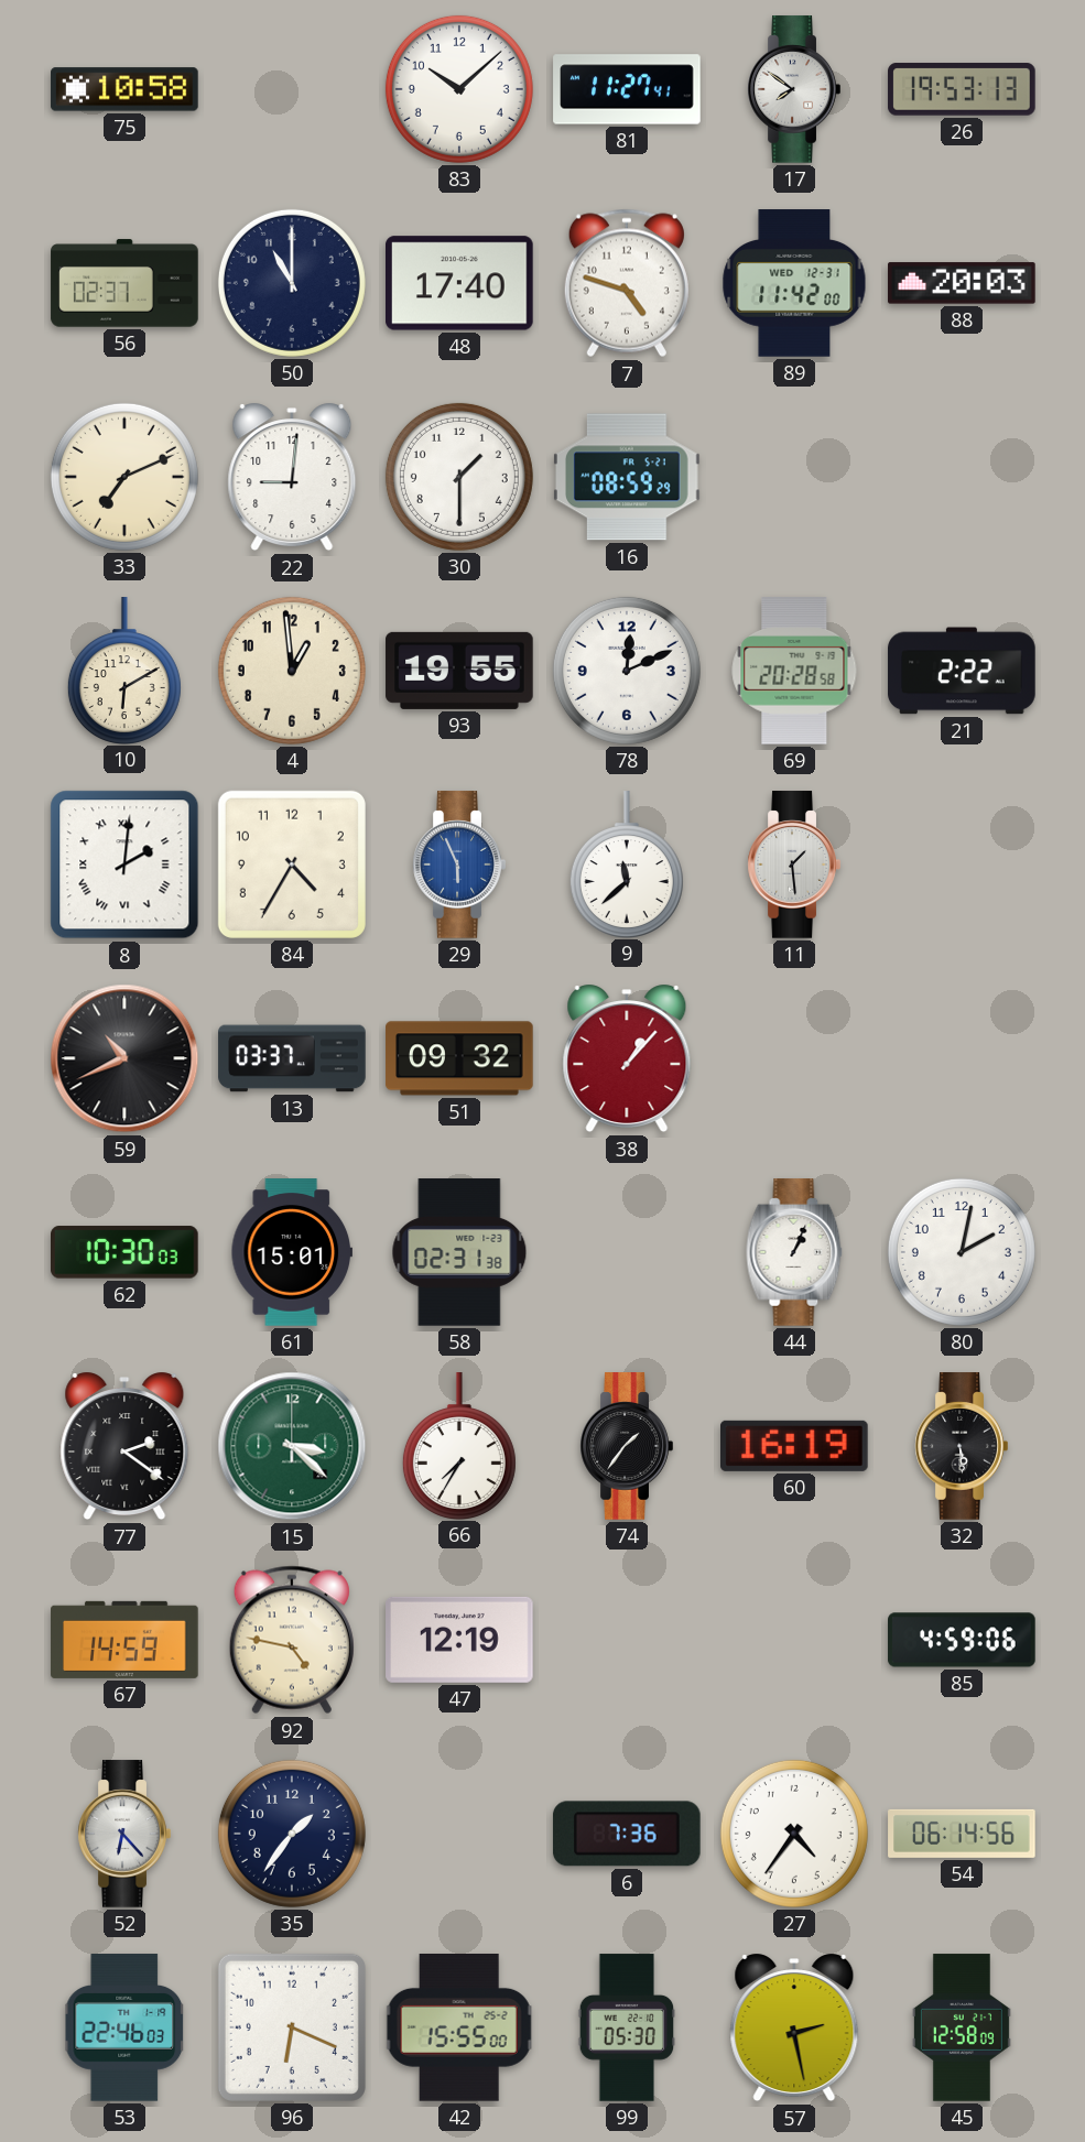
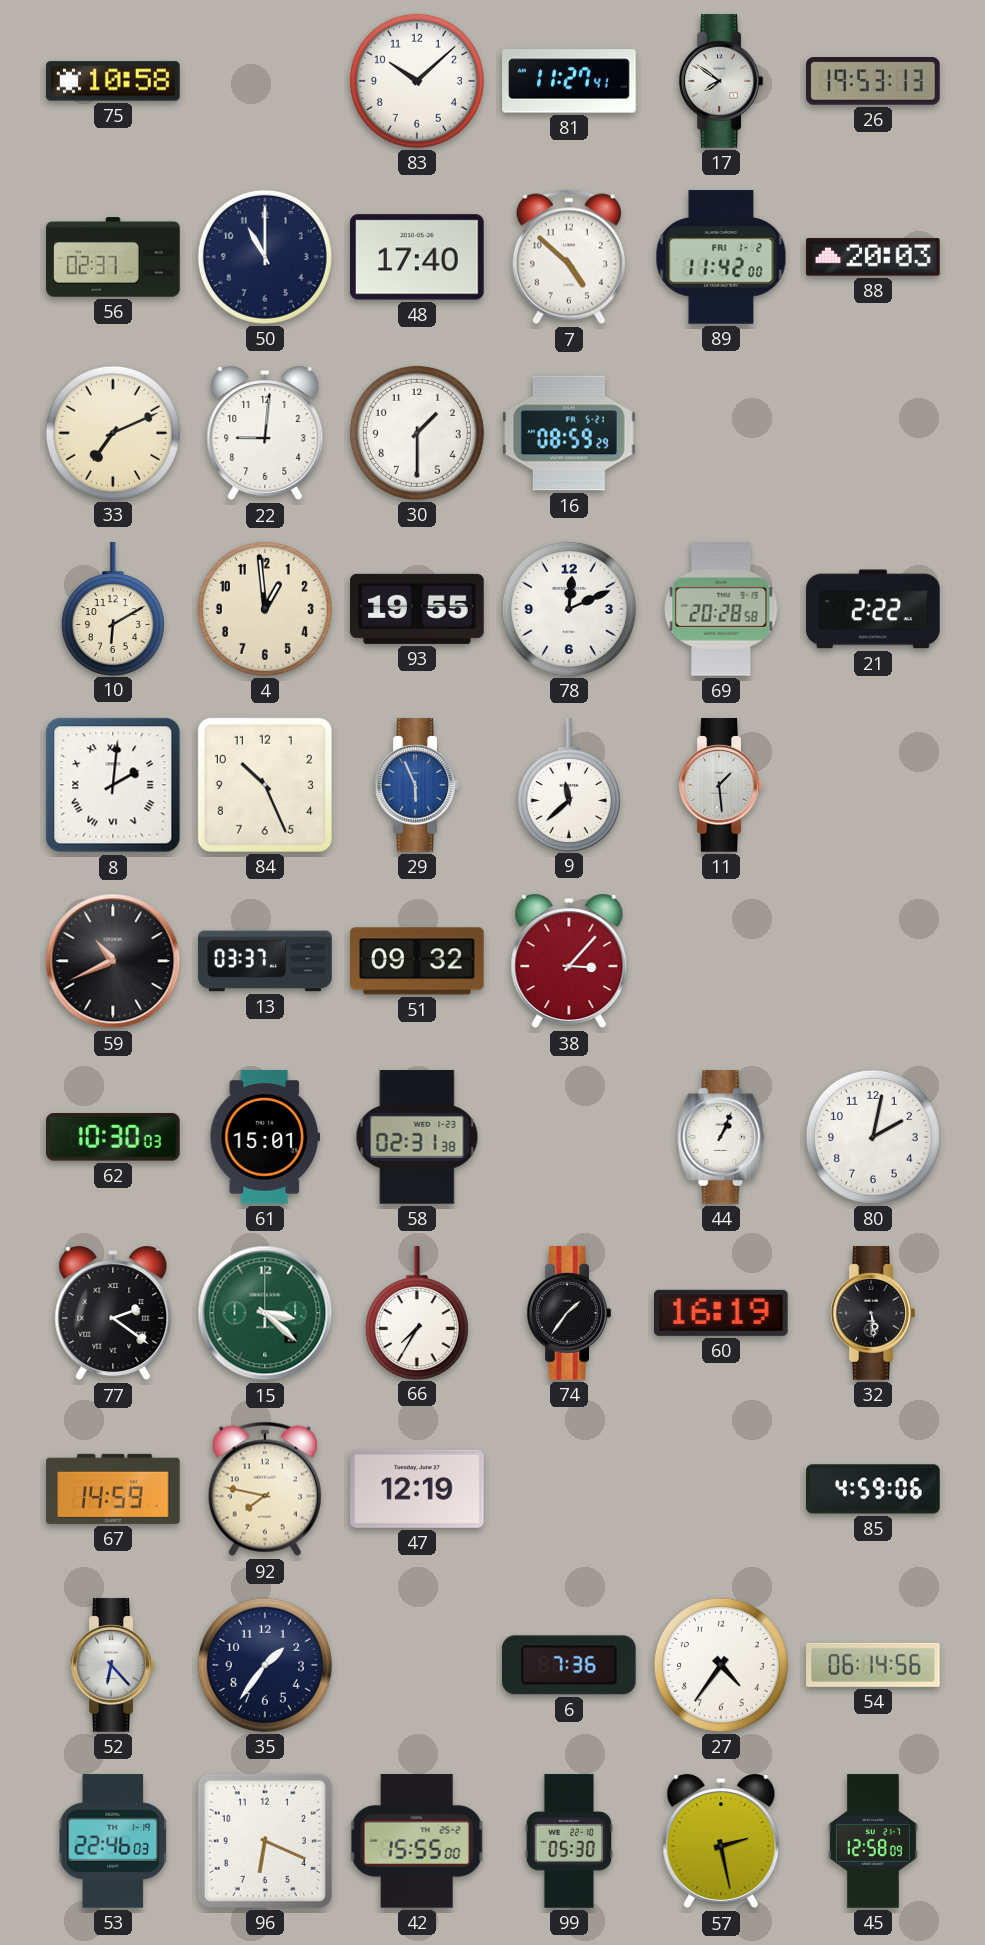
7: 4:48 -> 4:52
89 date: WED 12-31 -> FRI 1-2
84: 4:35 -> 10:26
38: 1:07 -> 3:07
92: 4:47 -> 7:47
